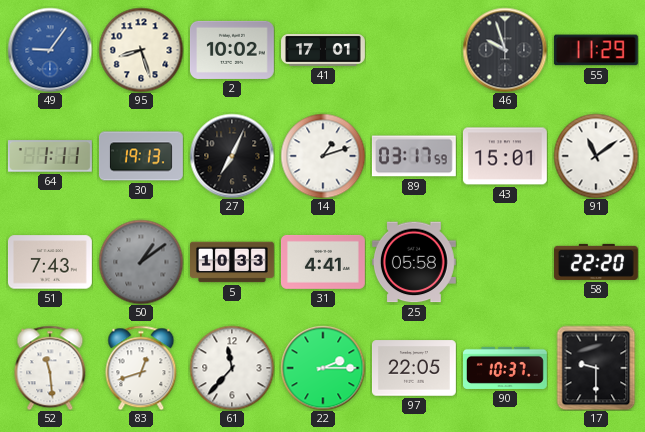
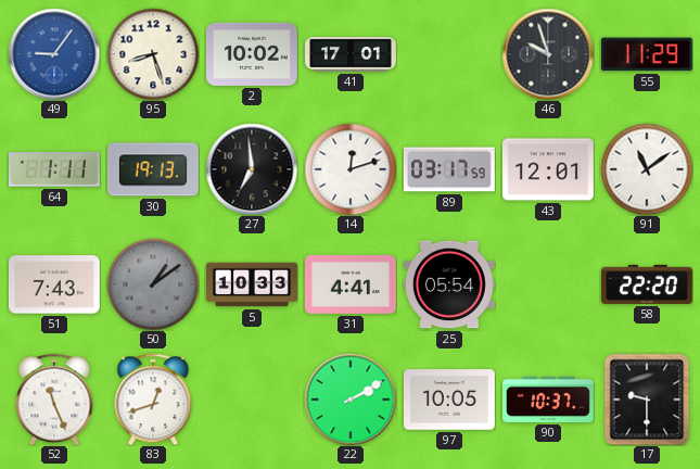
27: 7:04 -> 6:59
14: 1:12 -> 12:12
43: 15:01 -> 12:01
25: 05:58 -> 05:54
52: 11:29 -> 11:26
61: 11:37 -> none
22: 2:15 -> 2:10
97: 22:05 -> 10:05
